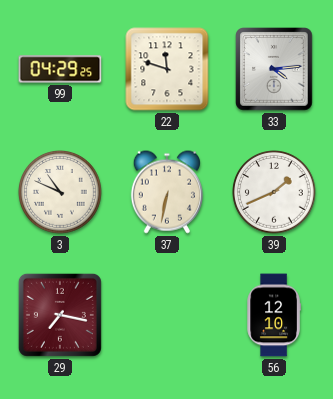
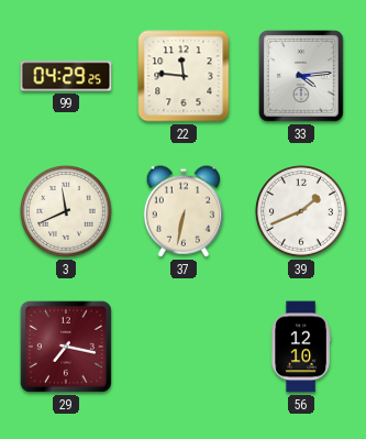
22: 11:48 -> 11:46
3: 10:49 -> 11:41
